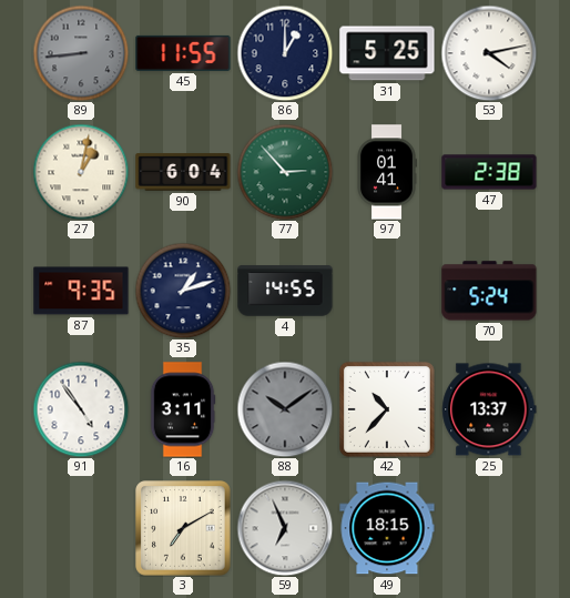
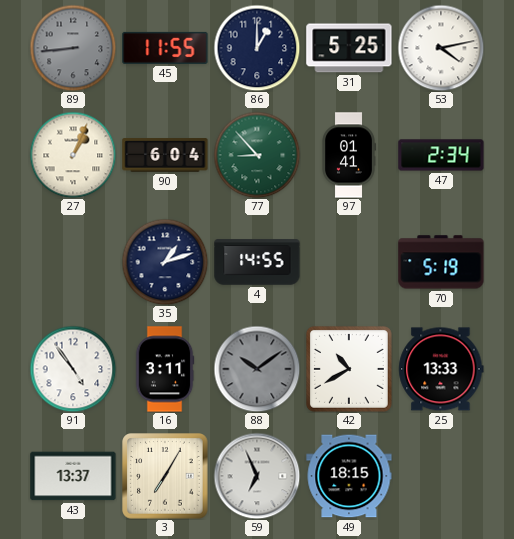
27: 1:02 -> 1:04
77: 2:53 -> 8:53
47: 2:38 -> 2:34
87: 9:35 -> none
70: 5:24 -> 5:19
42: 10:37 -> 10:40
25: 13:37 -> 13:33
43: none -> 13:37
3: 7:10 -> 7:05
